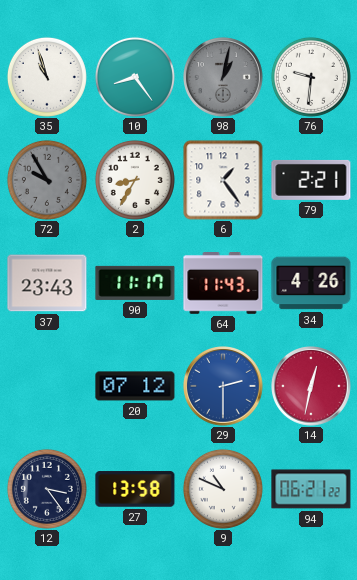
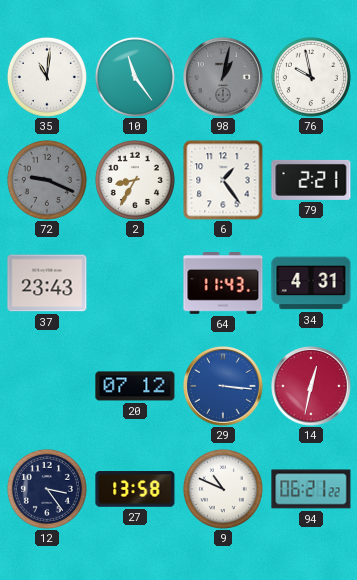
35: 10:57 -> 11:01
10: 8:24 -> 11:24
76: 9:31 -> 9:58
72: 9:55 -> 9:19
90: 11:17 -> none
34: 4:26 -> 4:31
29: 2:30 -> 3:16
